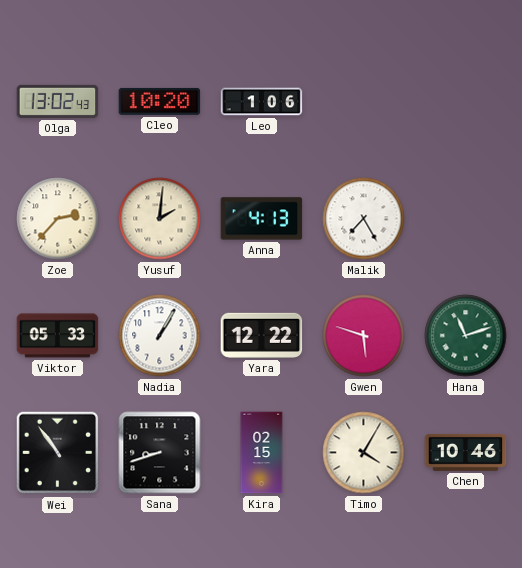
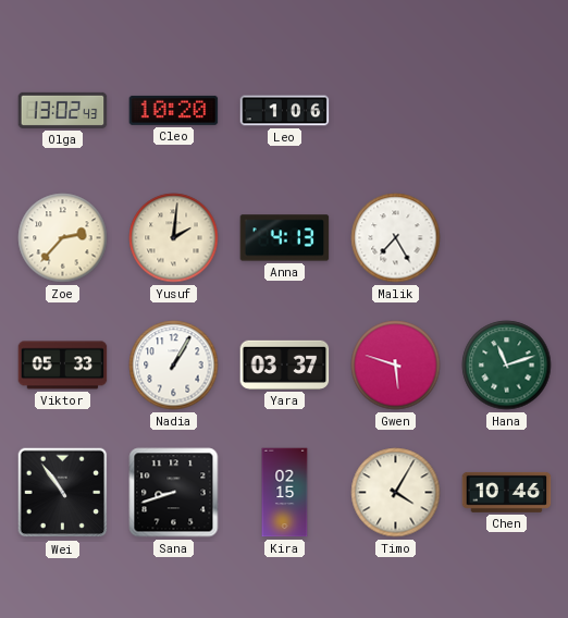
Yara: 12:22 -> 03:37
